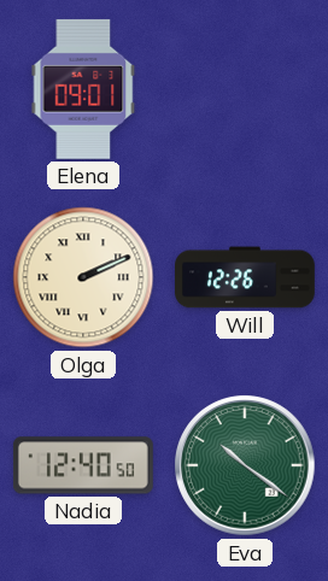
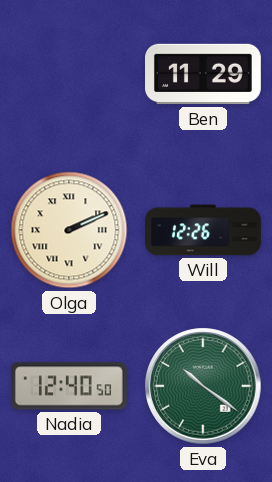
Elena: 09:01 -> none
Ben: none -> 11:29
